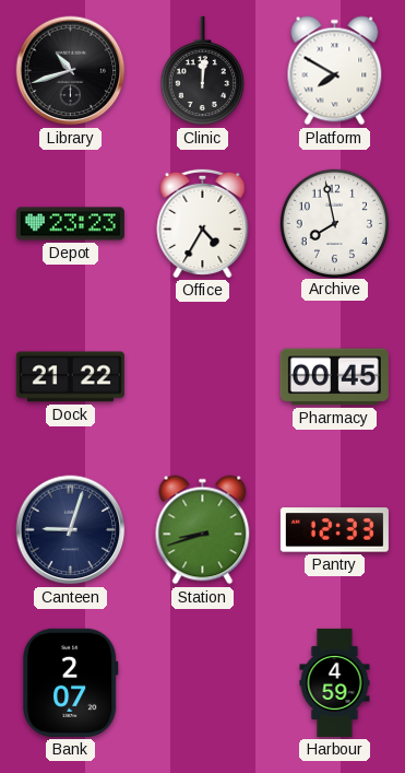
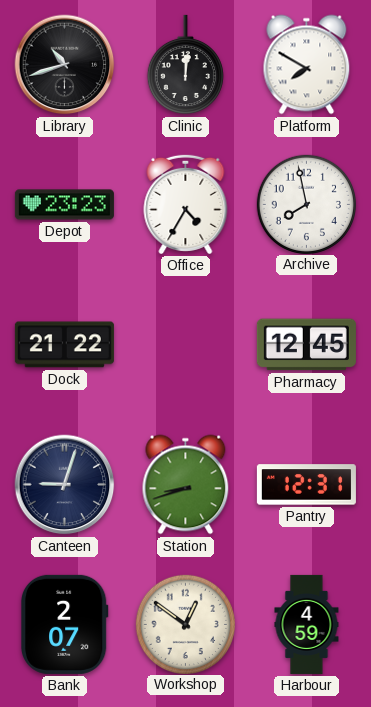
Pharmacy: 00:45 -> 12:45
Pantry: 12:33 -> 12:31
Workshop: none -> 12:51
